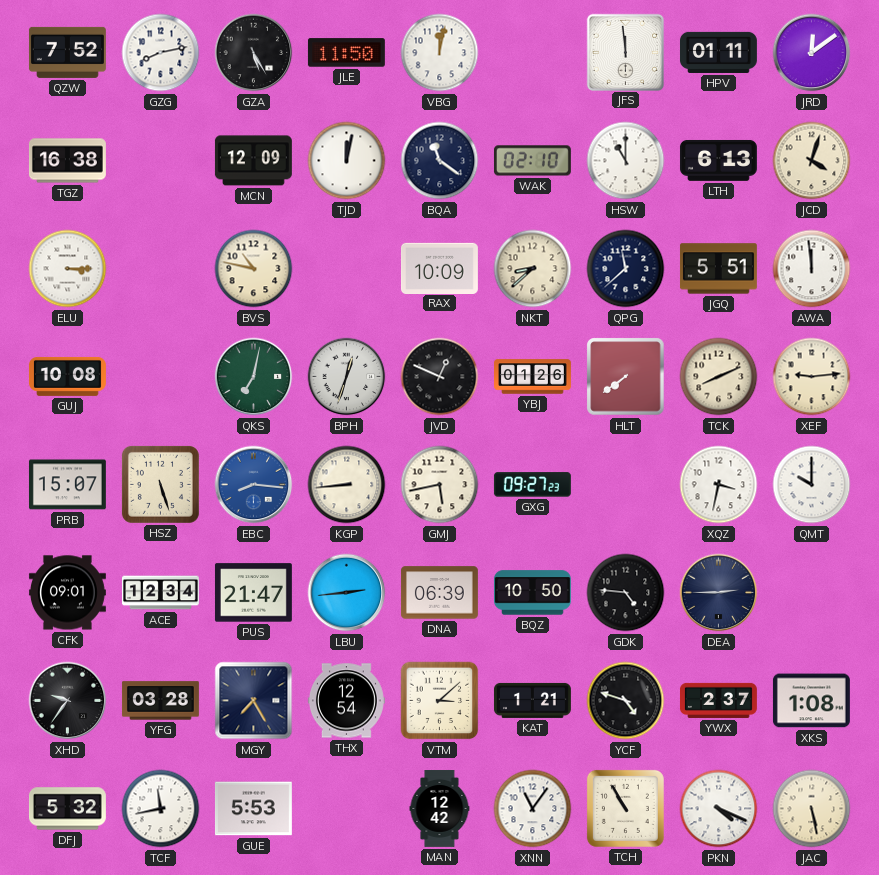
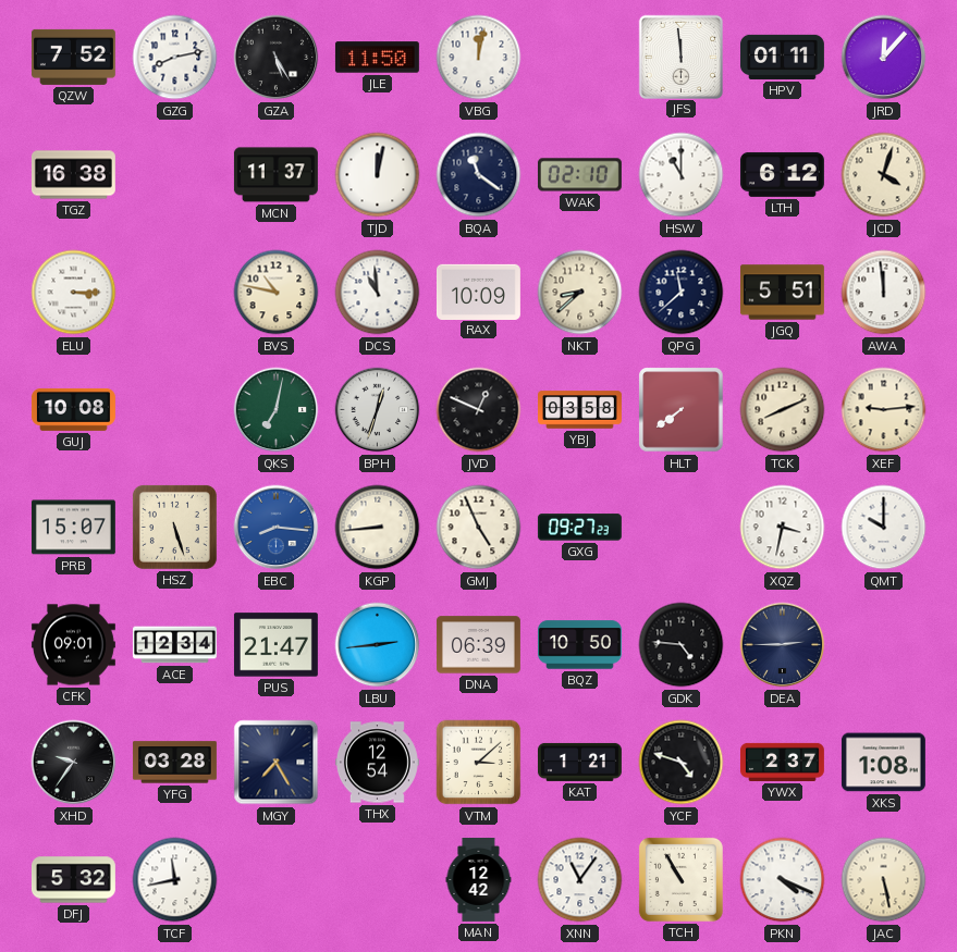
JRD: 12:09 -> 12:07
MCN: 12:09 -> 11:37
LTH: 6:13 -> 6:12
DCS: none -> 10:59
YBJ: 01:26 -> 03:58
GMJ: 5:43 -> 4:56
GUE: 5:53 -> none
